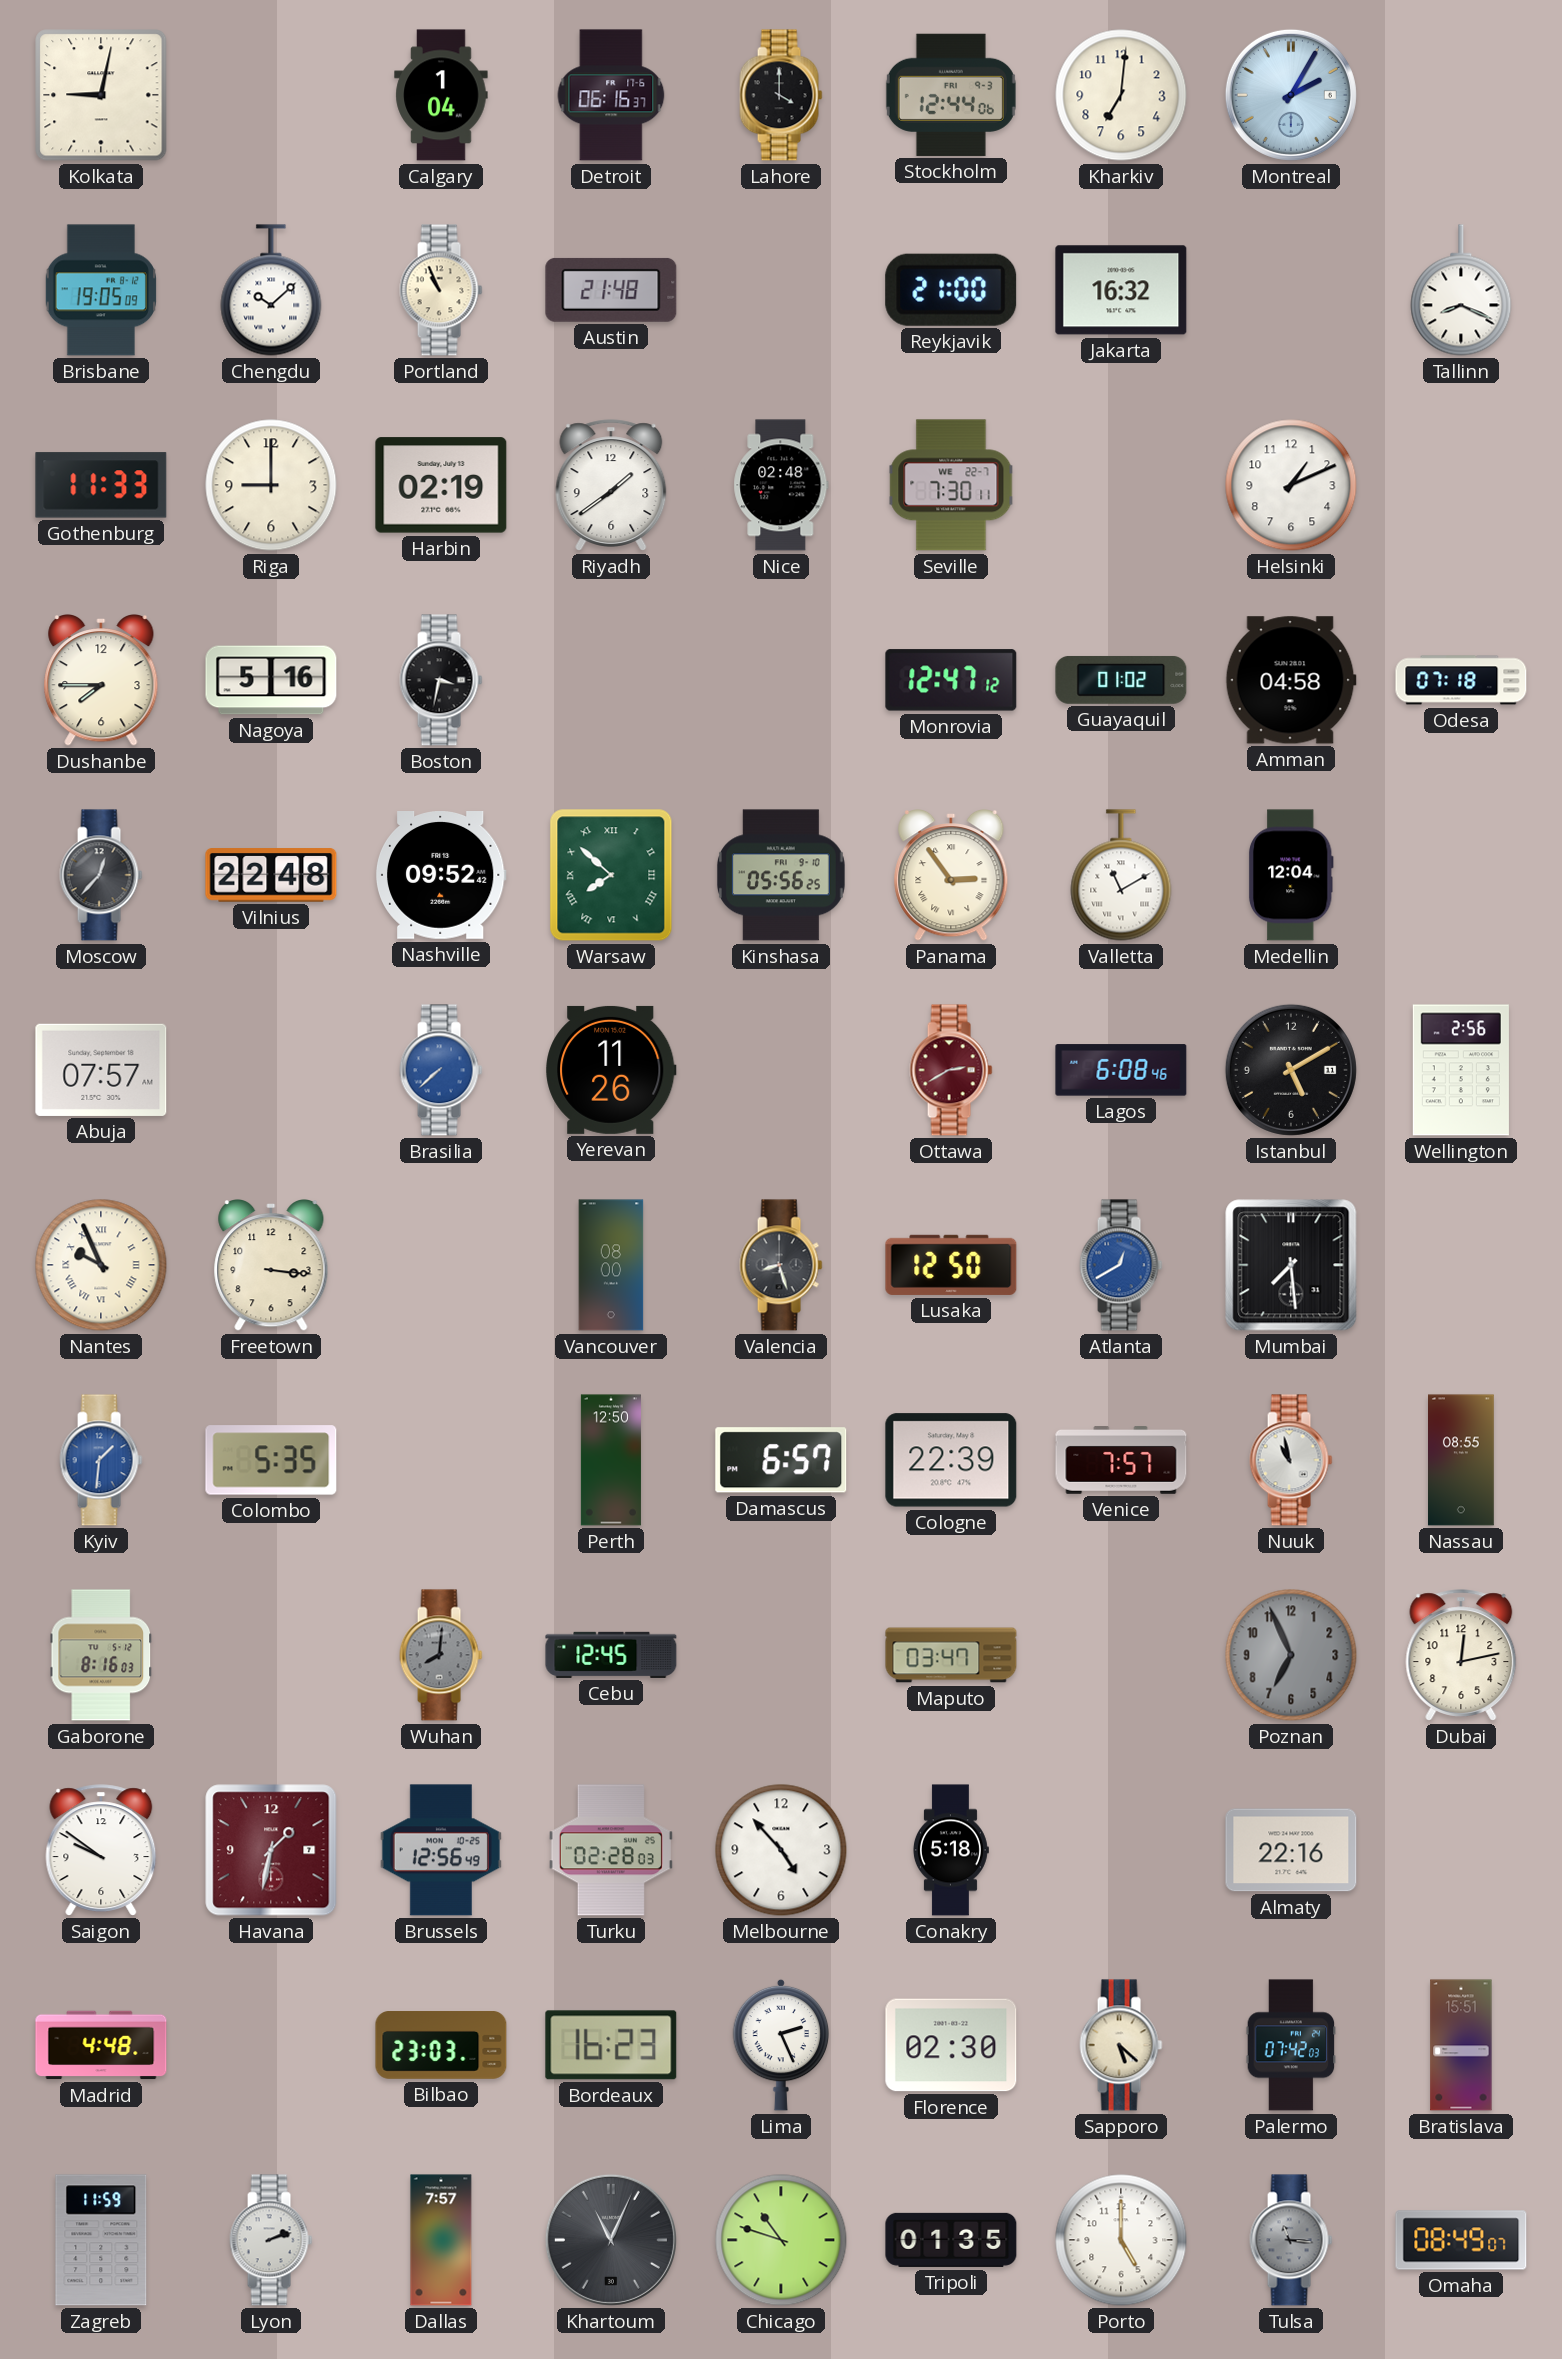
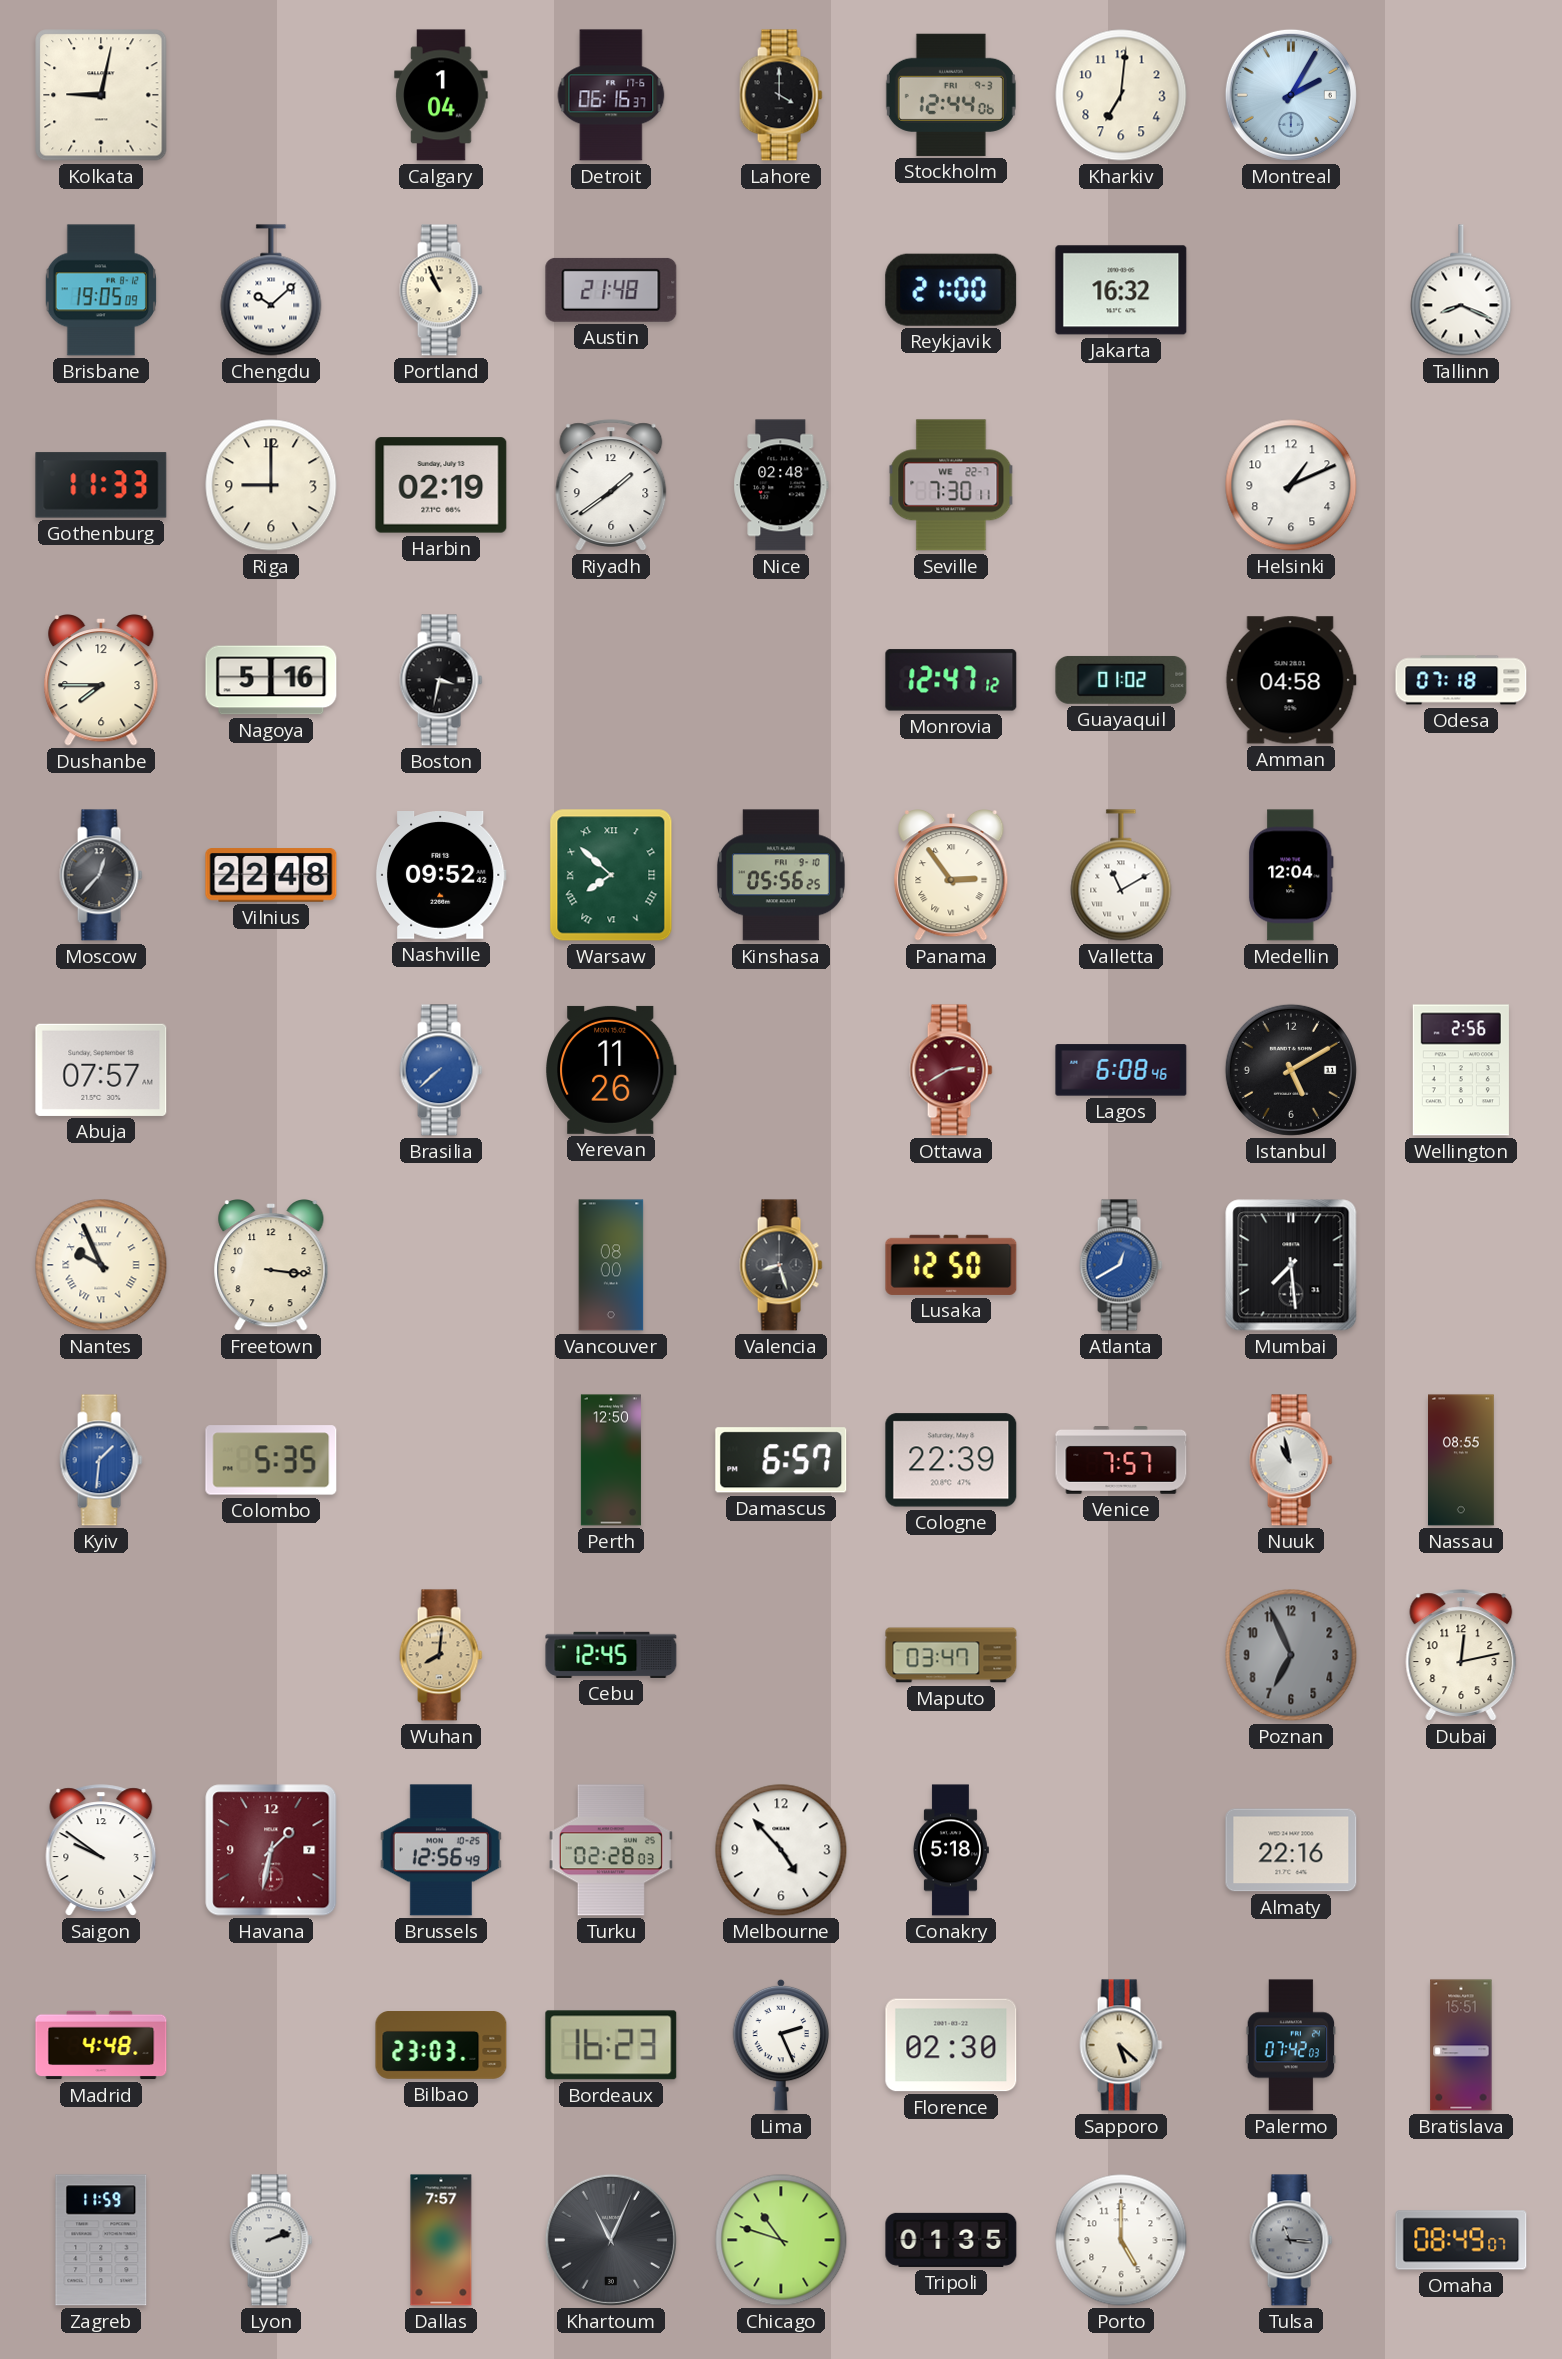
Gaborone: 8:16 -> none
Wuhan dial: grey -> champagne
